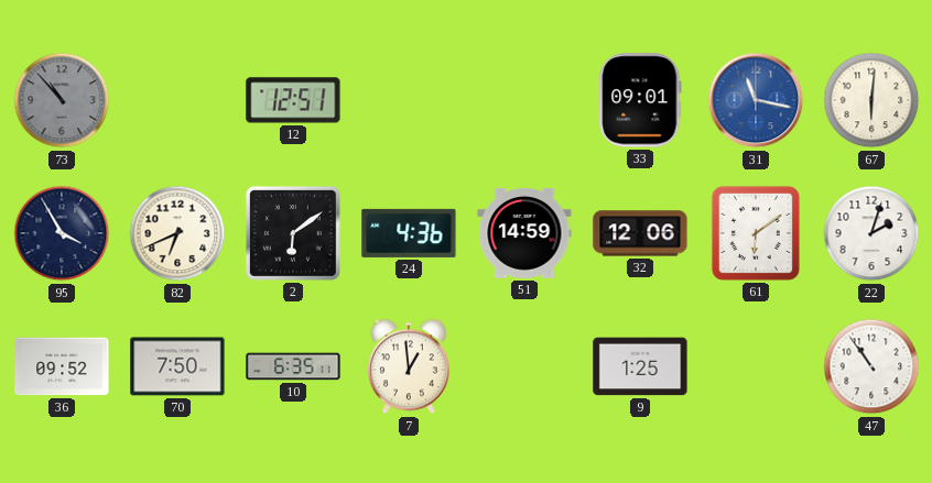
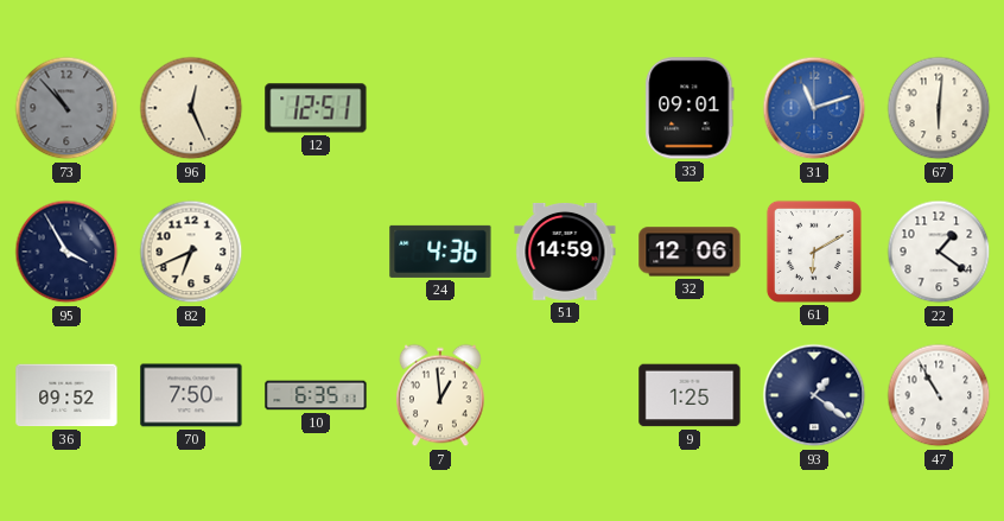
96: none -> 12:26
31: 11:17 -> 11:12
2: 6:09 -> none
61: 6:09 -> 6:10
22: 2:03 -> 1:21
93: none -> 1:21
47: 10:54 -> 10:55
